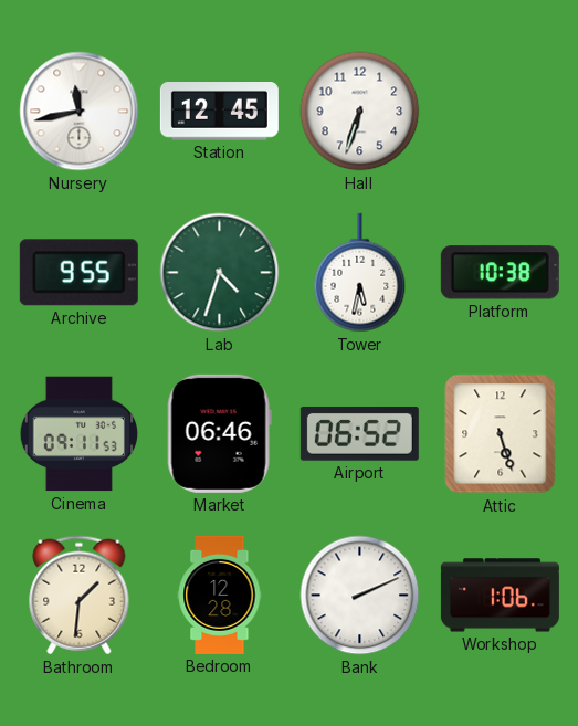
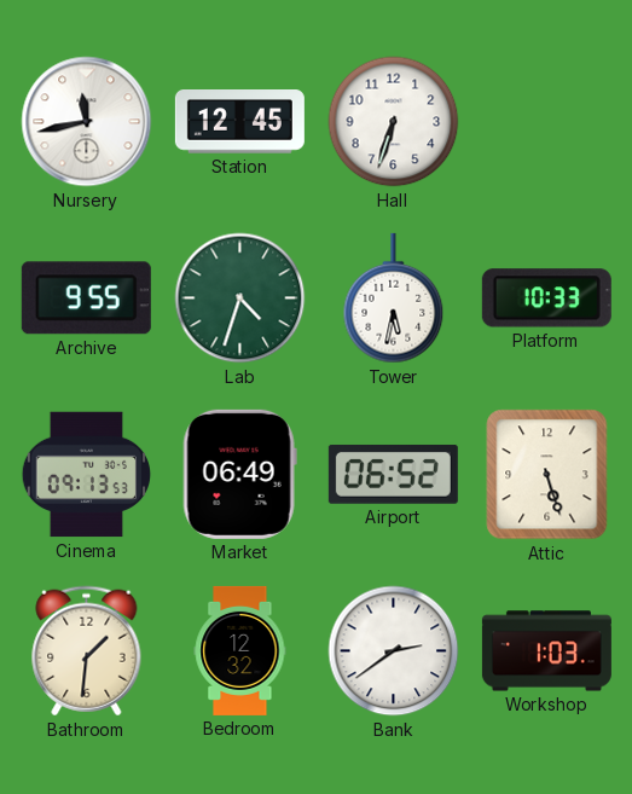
Platform: 10:38 -> 10:33
Cinema: 09:11 -> 09:13
Market: 06:46 -> 06:49
Bedroom: 12:28 -> 12:32
Bank: 2:11 -> 2:39
Workshop: 1:06 -> 1:03
